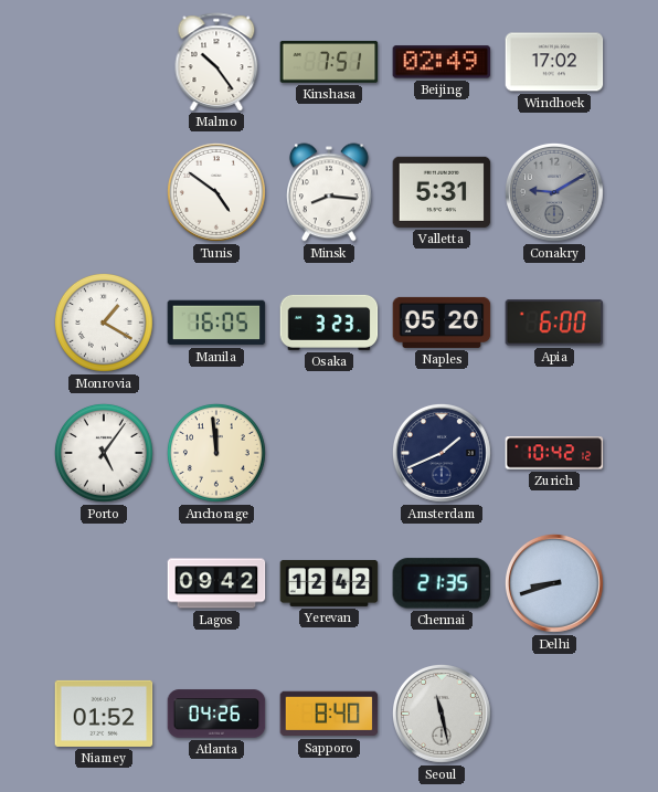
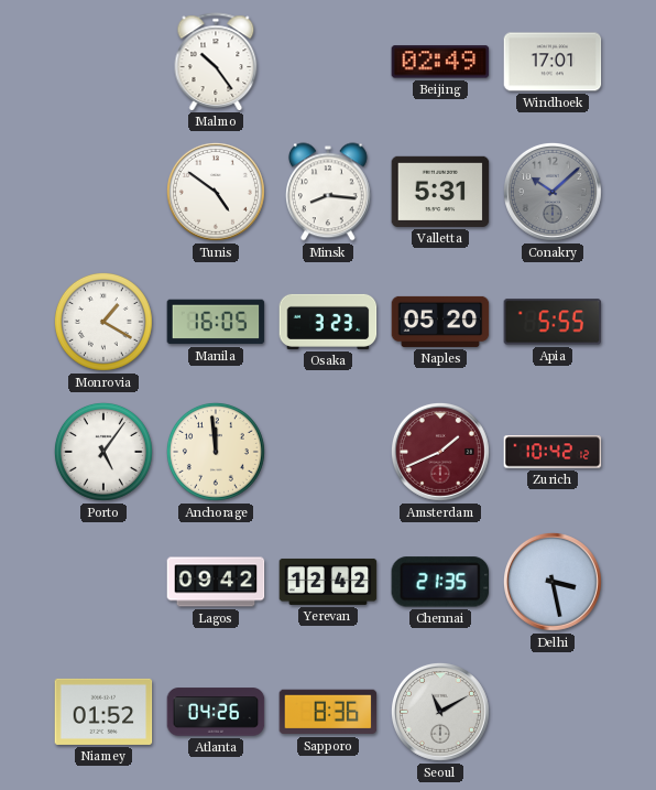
Kinshasa: 7:51 -> none
Windhoek: 17:02 -> 17:01
Conakry: 9:10 -> 10:08
Apia: 6:00 -> 5:55
Amsterdam dial: navy -> burgundy
Delhi: 8:42 -> 3:28
Sapporo: 8:40 -> 8:36
Seoul: 11:28 -> 11:10
